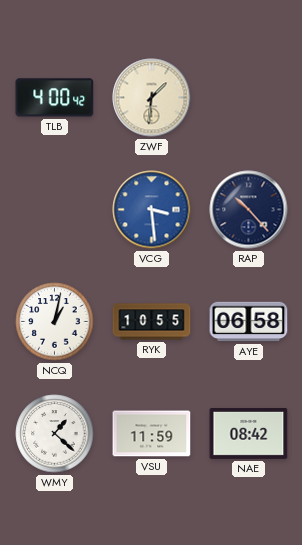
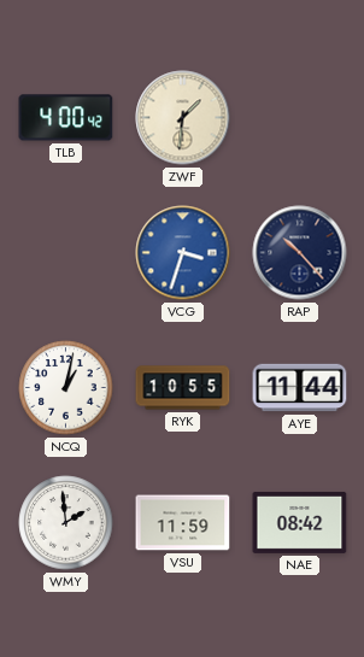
VCG: 3:29 -> 3:33
AYE: 06:58 -> 11:44
WMY: 1:22 -> 1:59
